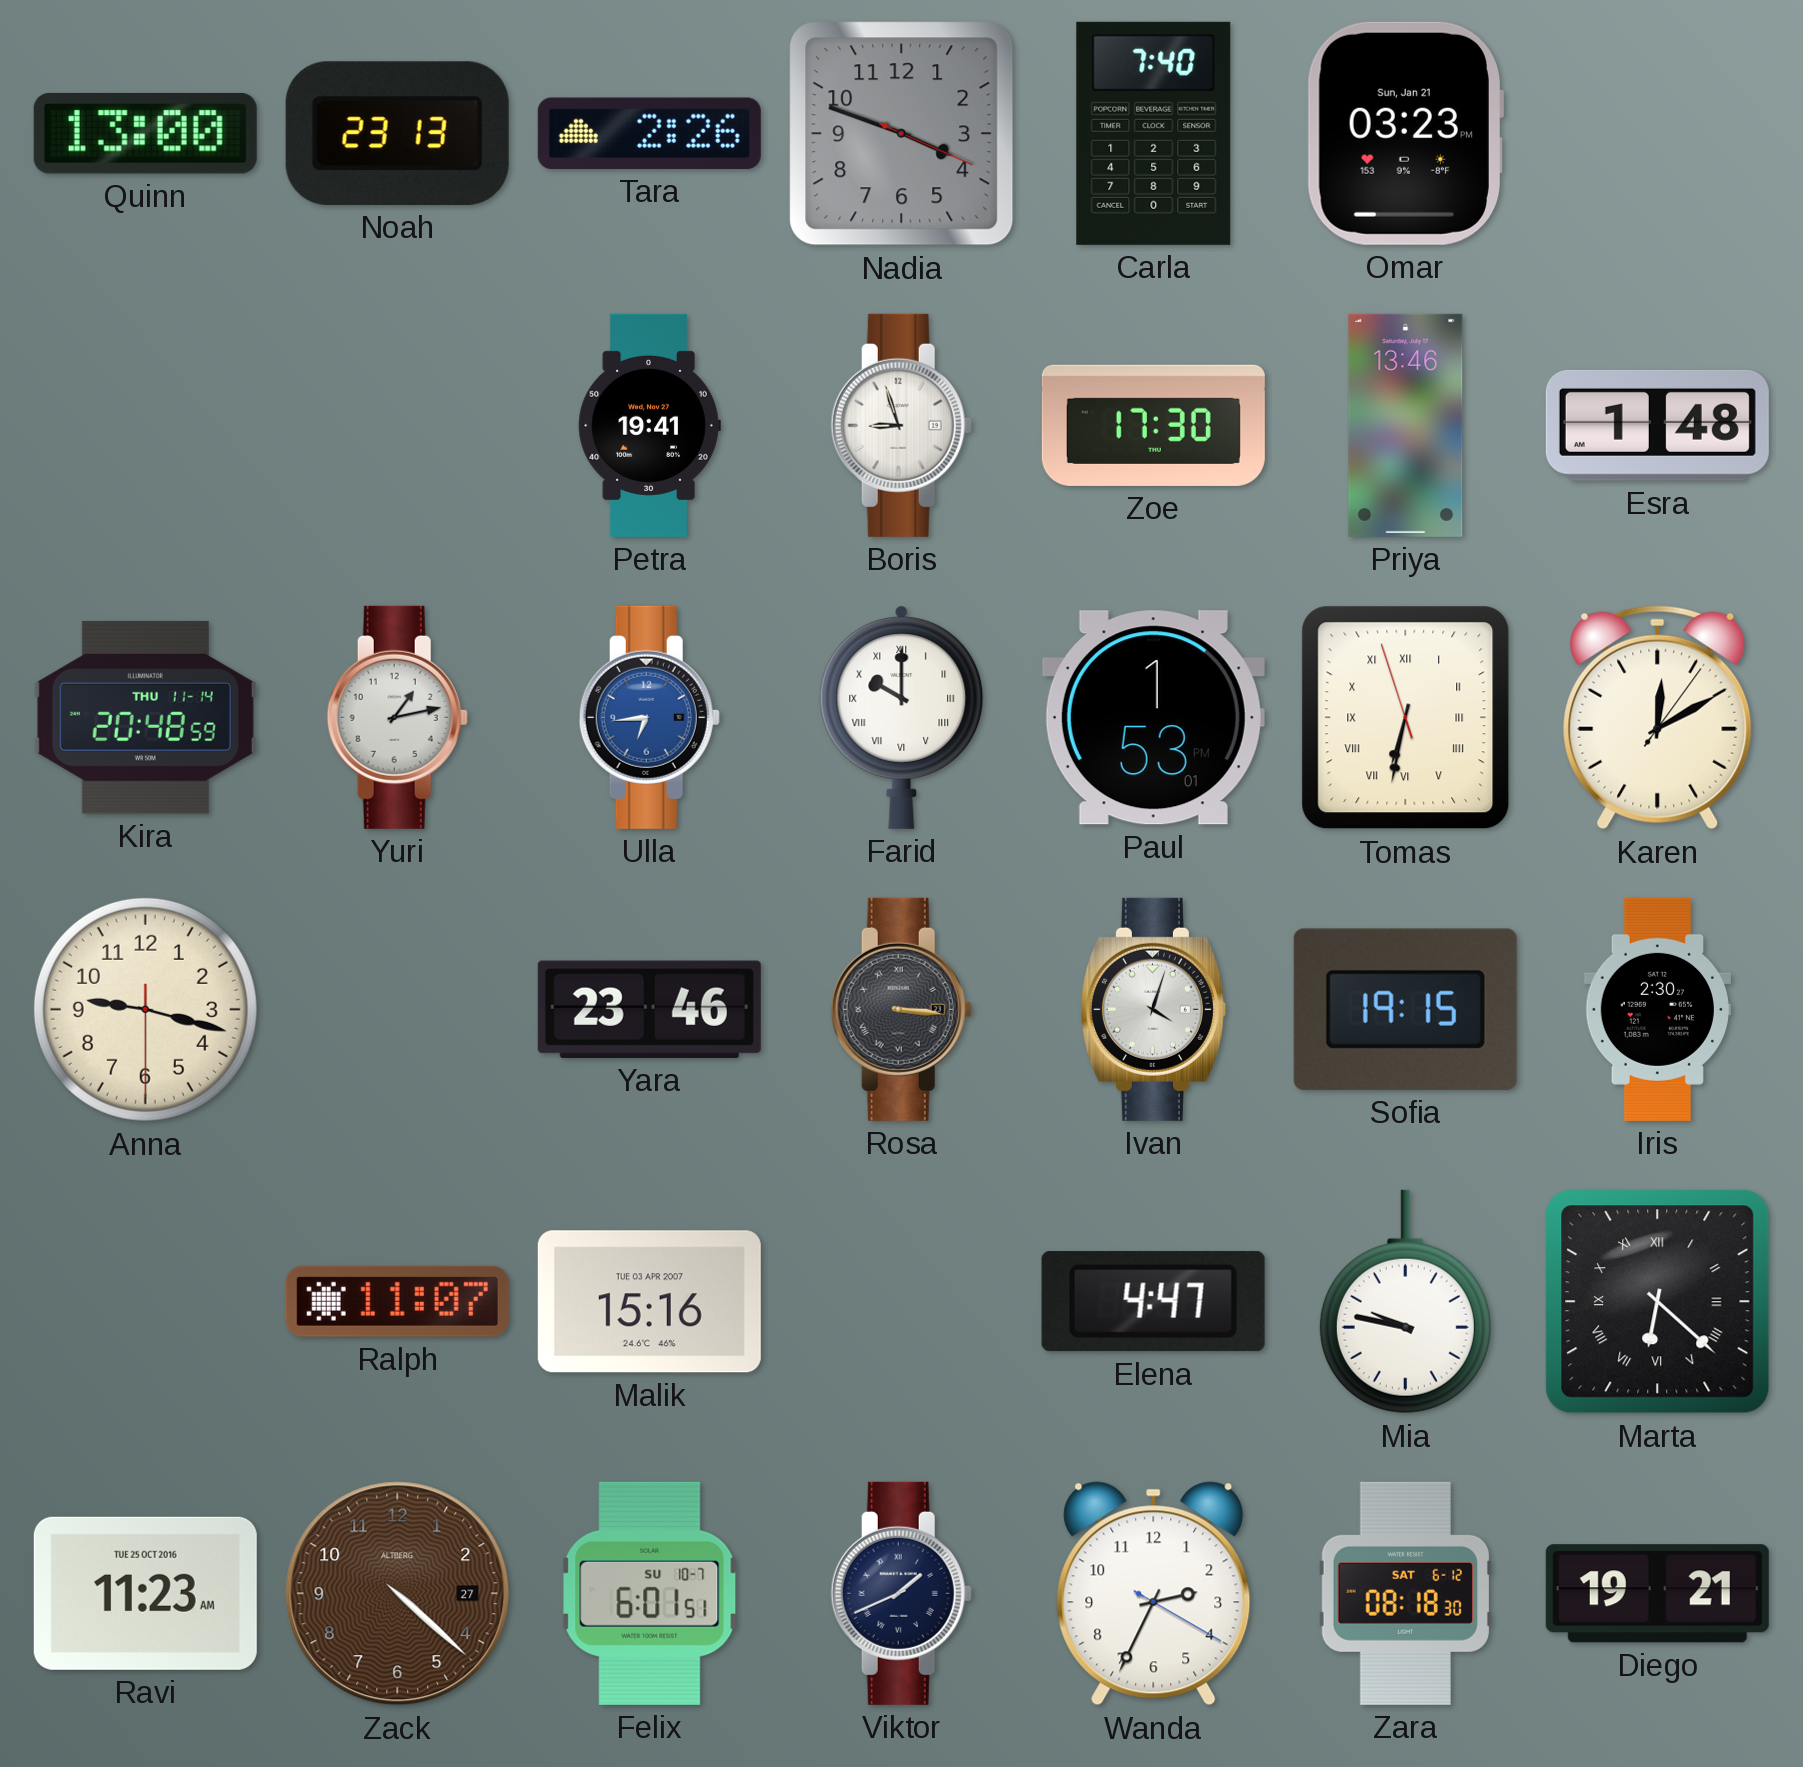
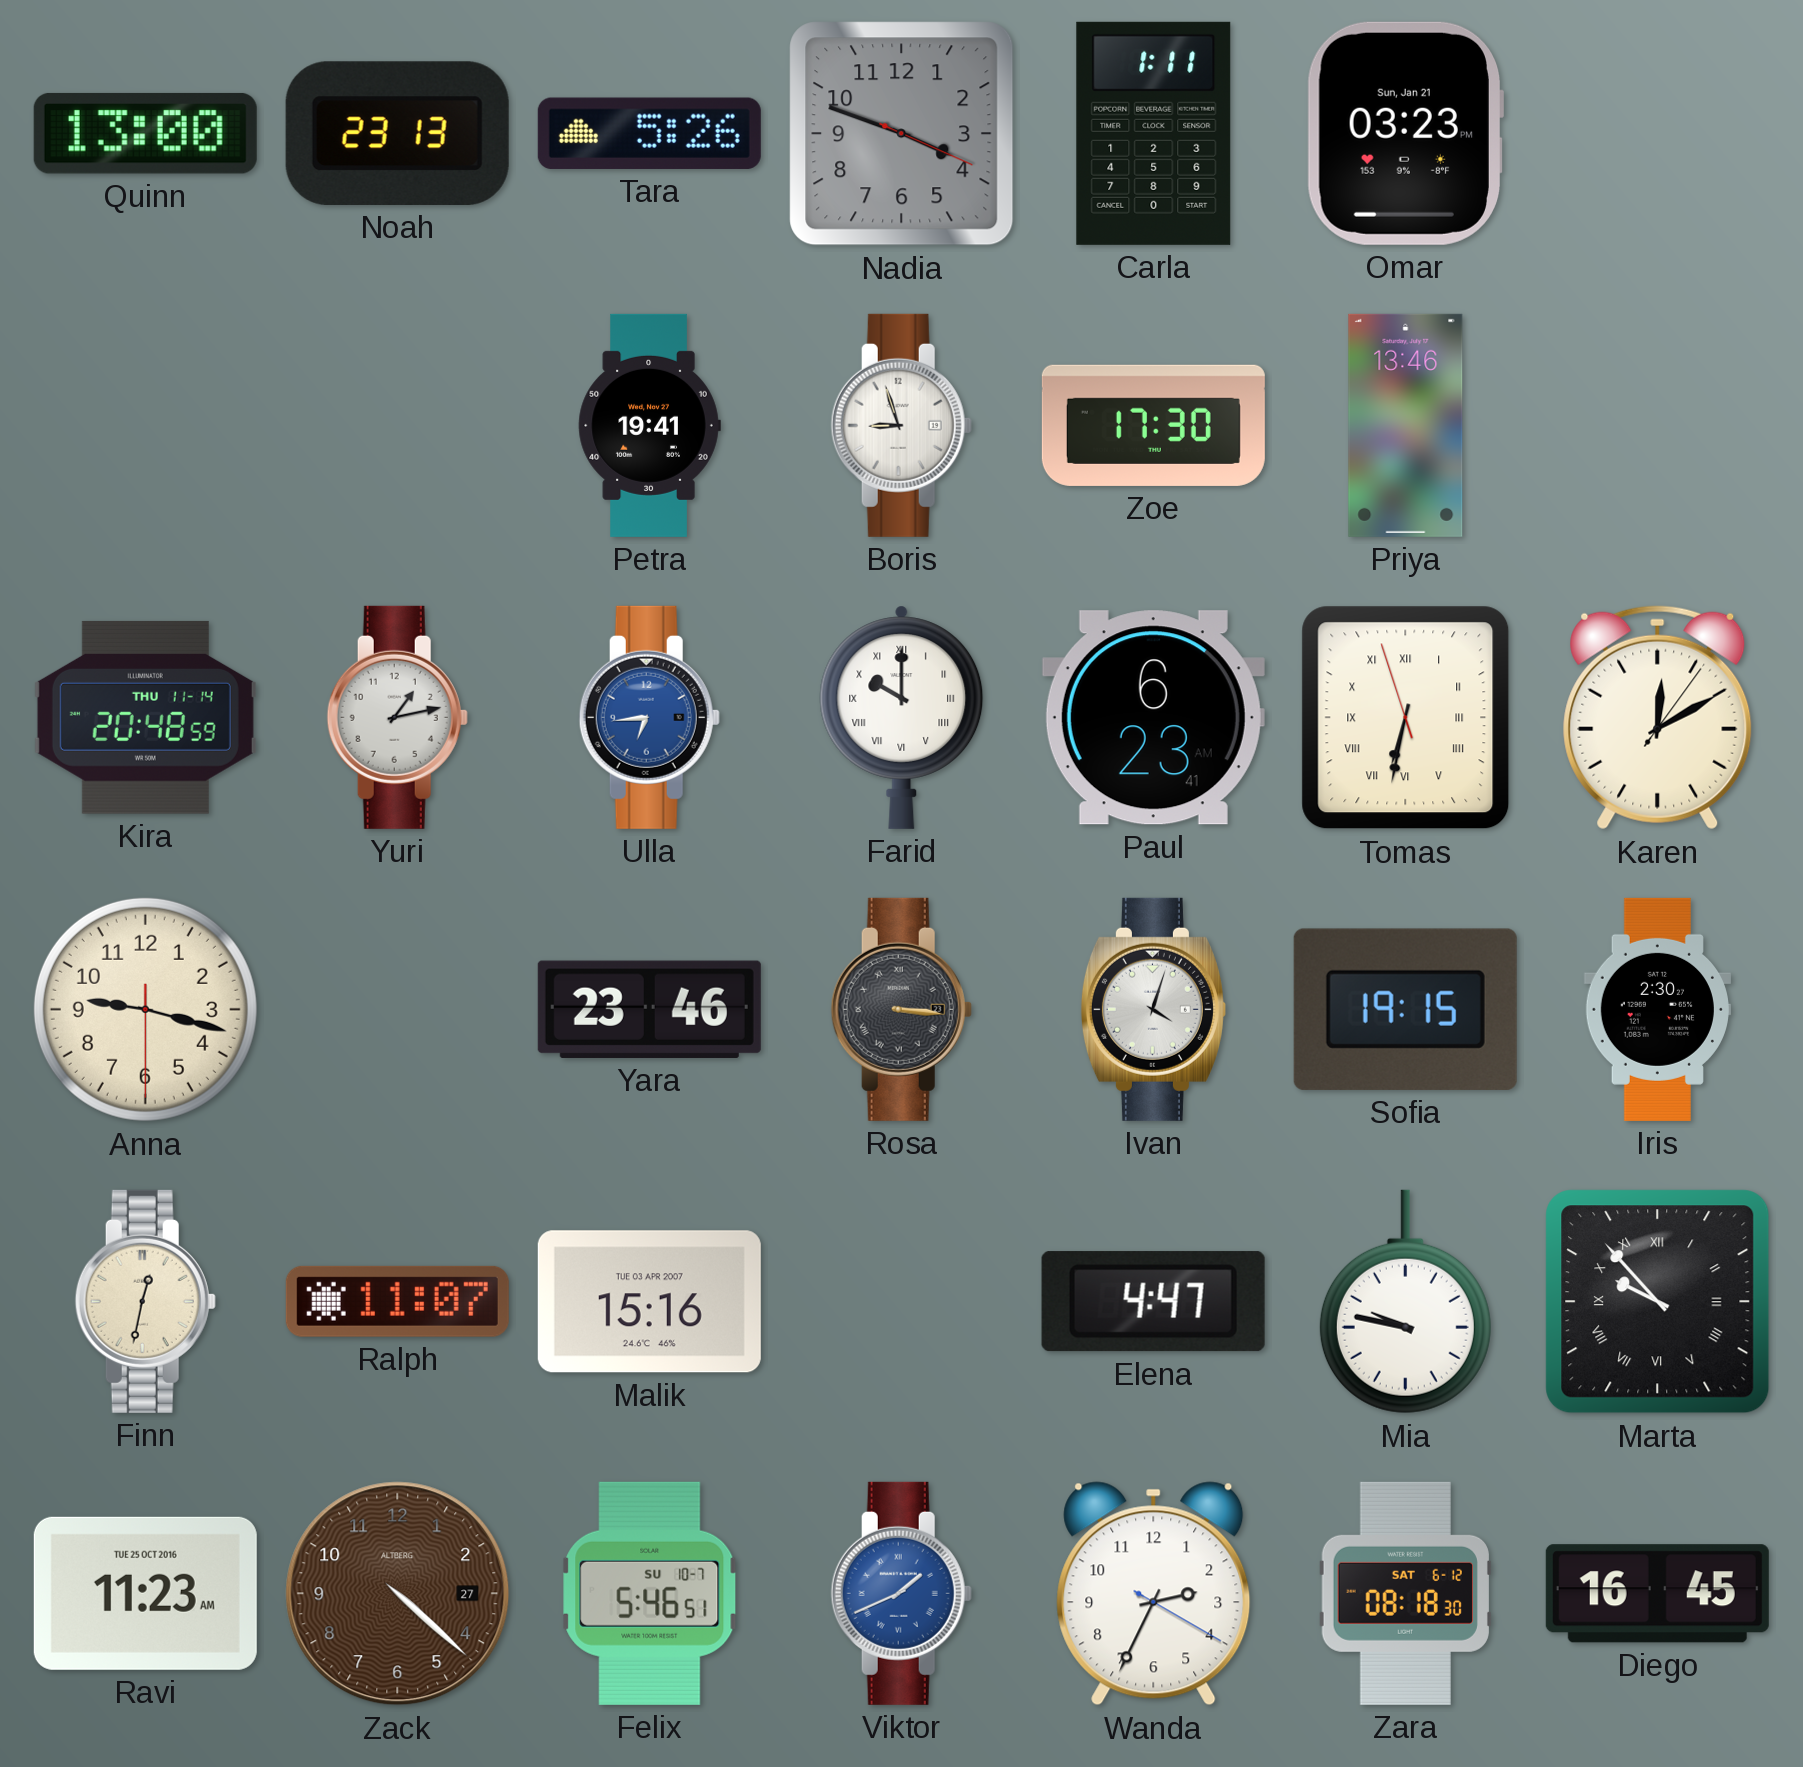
Tara: 2:26 -> 5:26
Carla: 7:40 -> 1:11
Esra: 1:48 -> none
Paul: 1:53 -> 6:23
Finn: none -> 12:32
Marta: 6:22 -> 9:53
Felix: 6:01 -> 5:46
Viktor dial: navy -> blue
Diego: 19:21 -> 16:45
